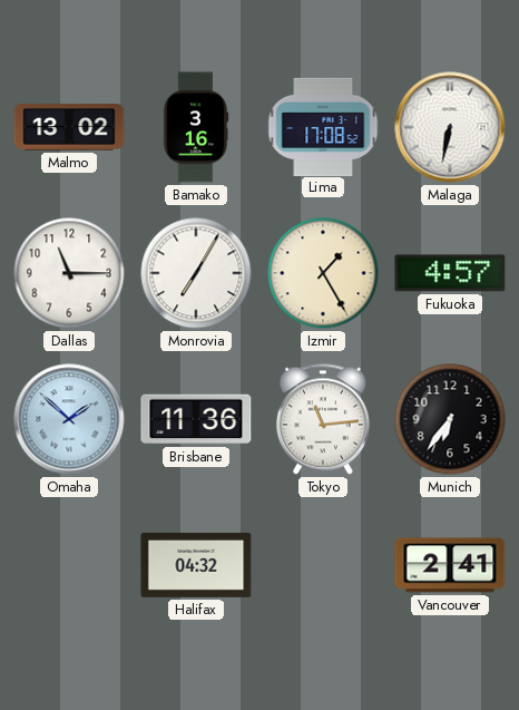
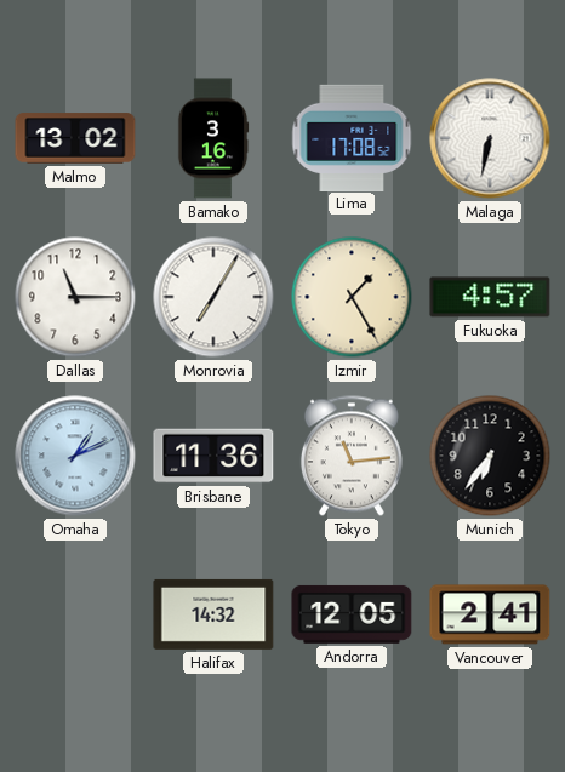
Omaha: 1:52 -> 1:11
Halifax: 04:32 -> 14:32
Andorra: none -> 12:05
